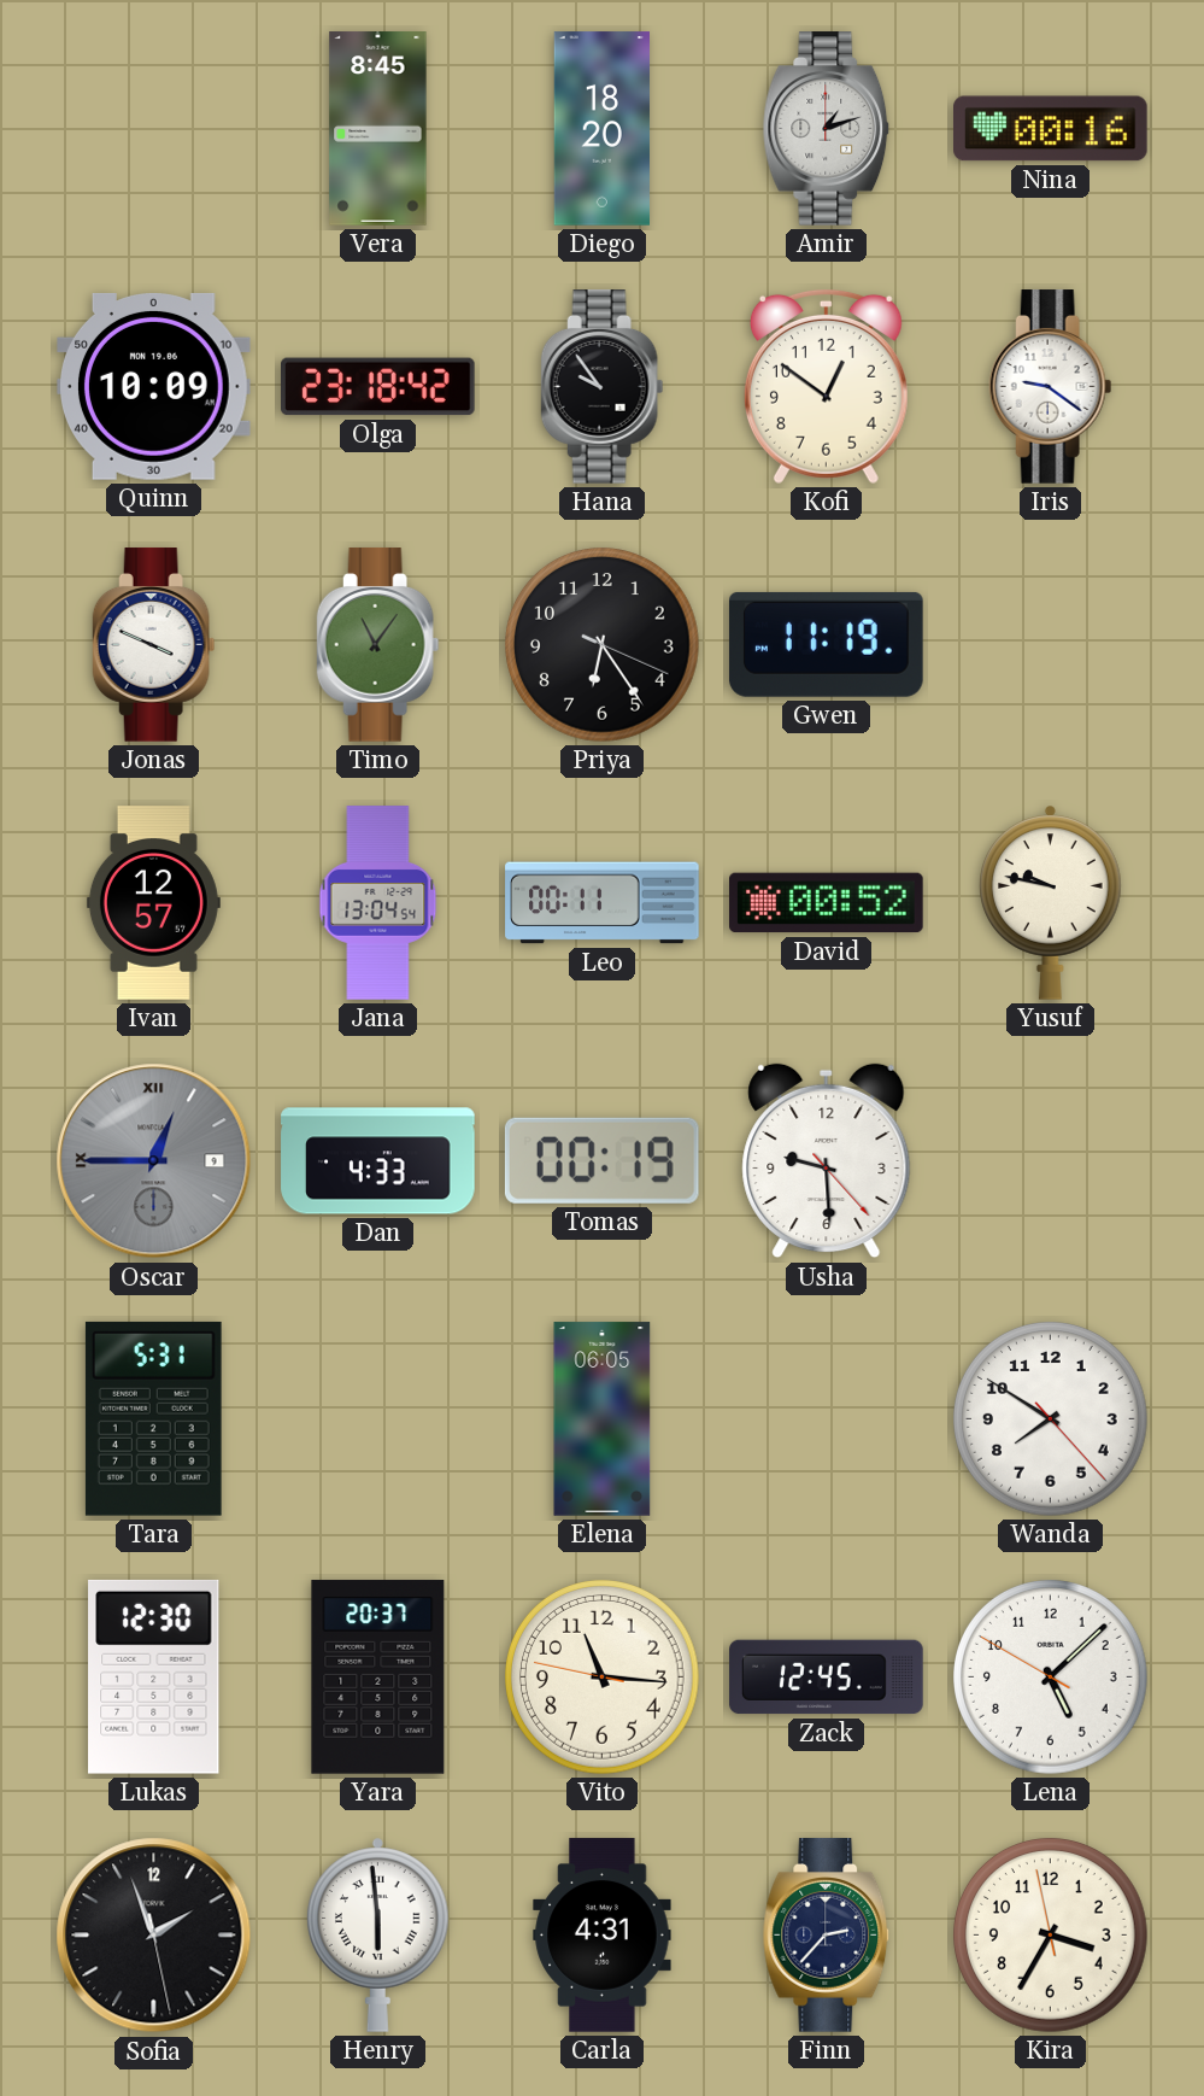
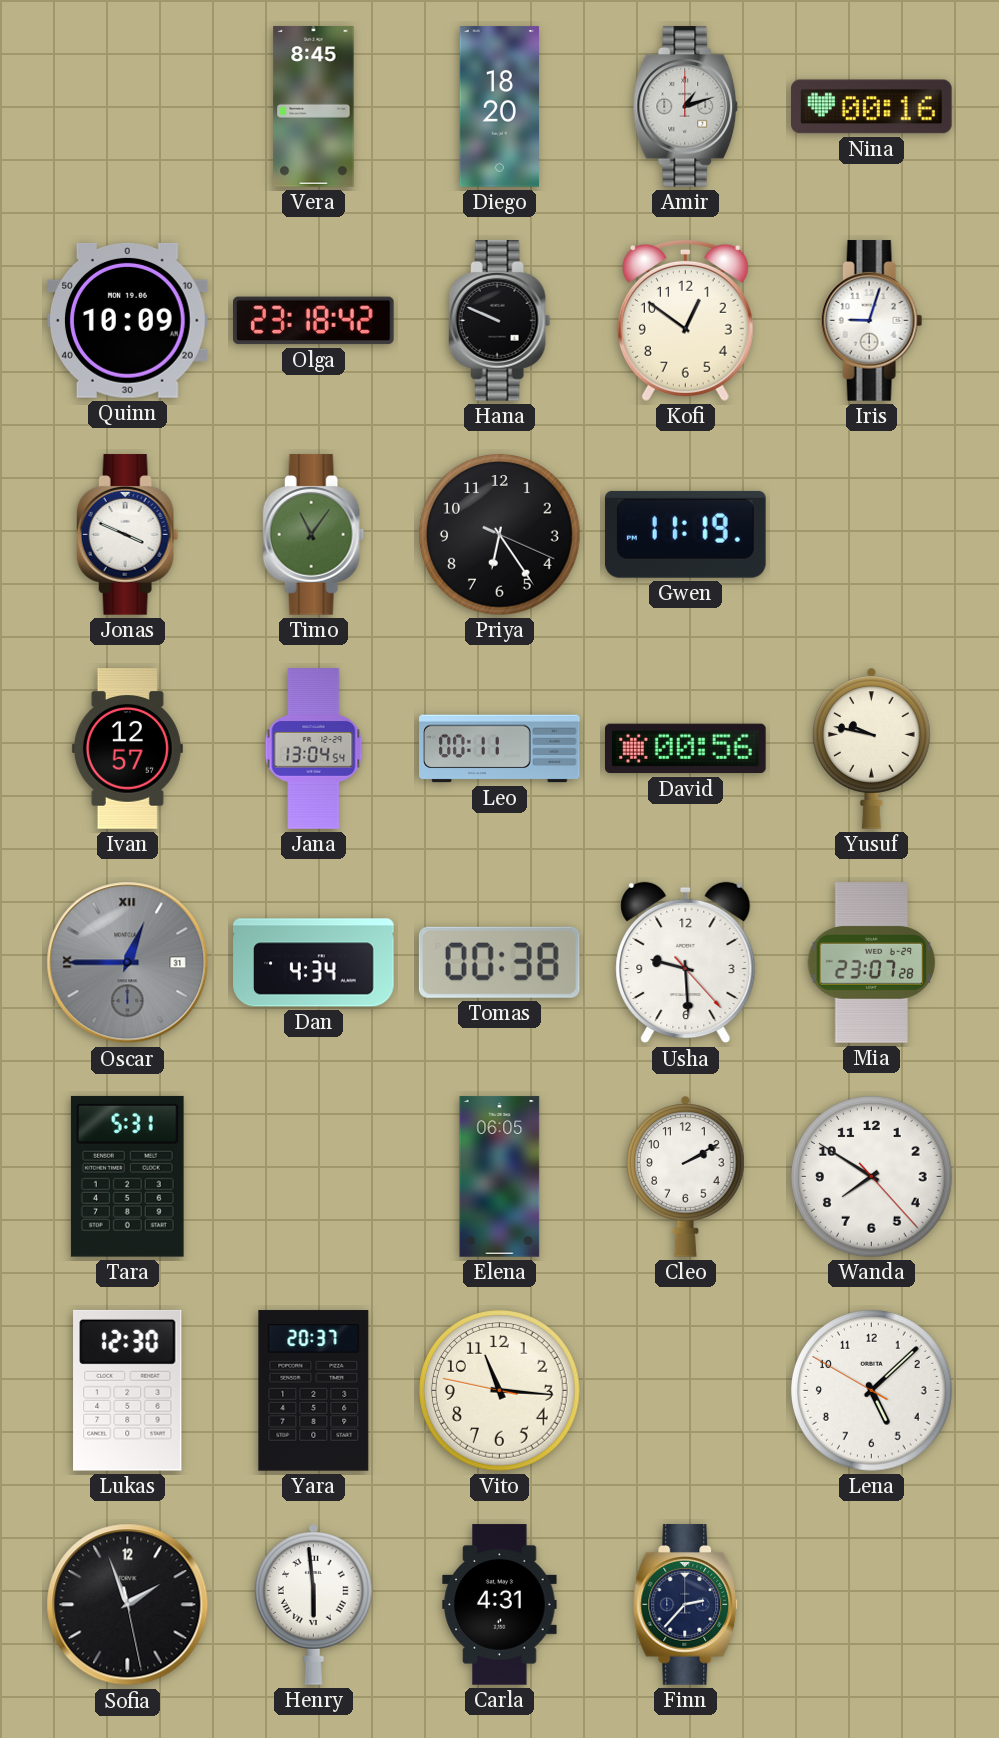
Hana: 9:54 -> 9:49
Iris: 9:21 -> 9:03
David: 00:52 -> 00:56
Oscar date: 9 -> 31
Dan: 4:33 -> 4:34
Tomas: 00:19 -> 00:38
Mia: none -> 23:07
Cleo: none -> 2:10
Zack: 12:45 -> none
Kira: 3:34 -> none
